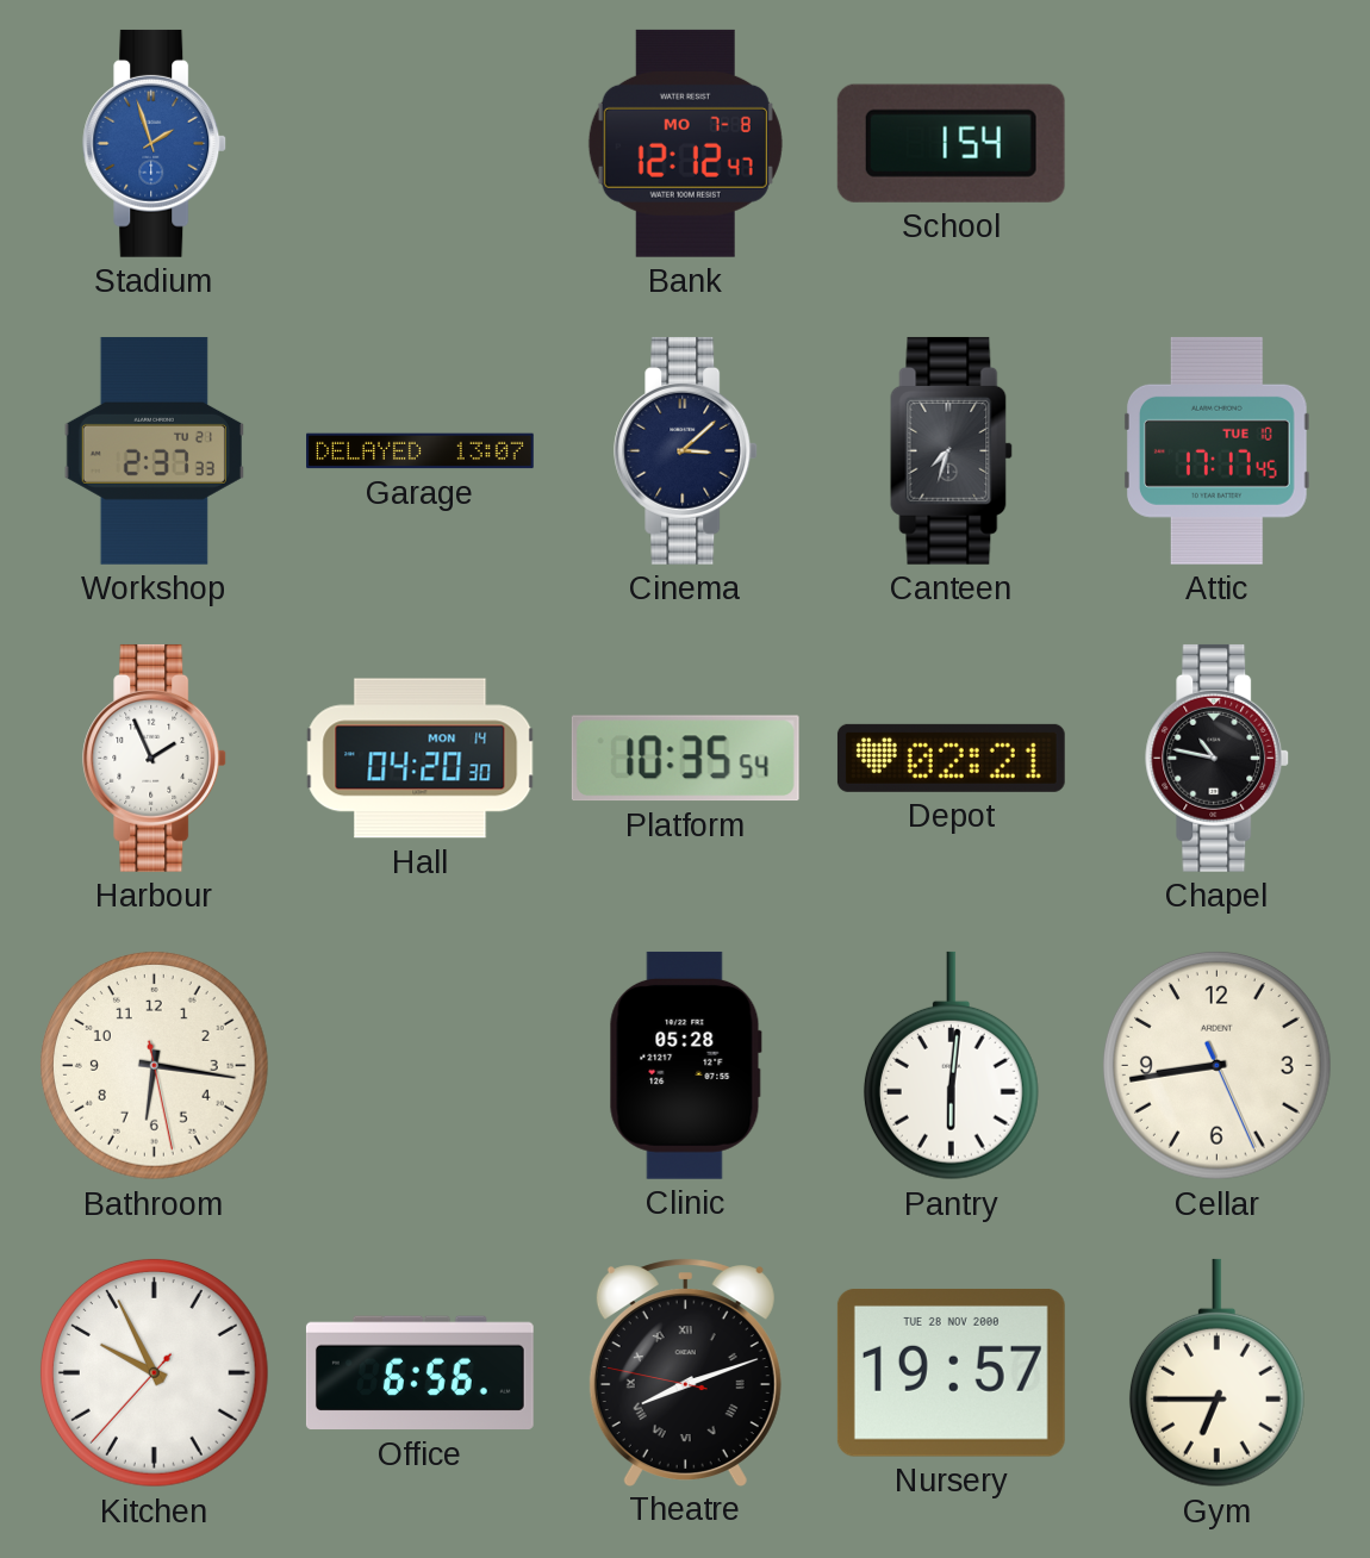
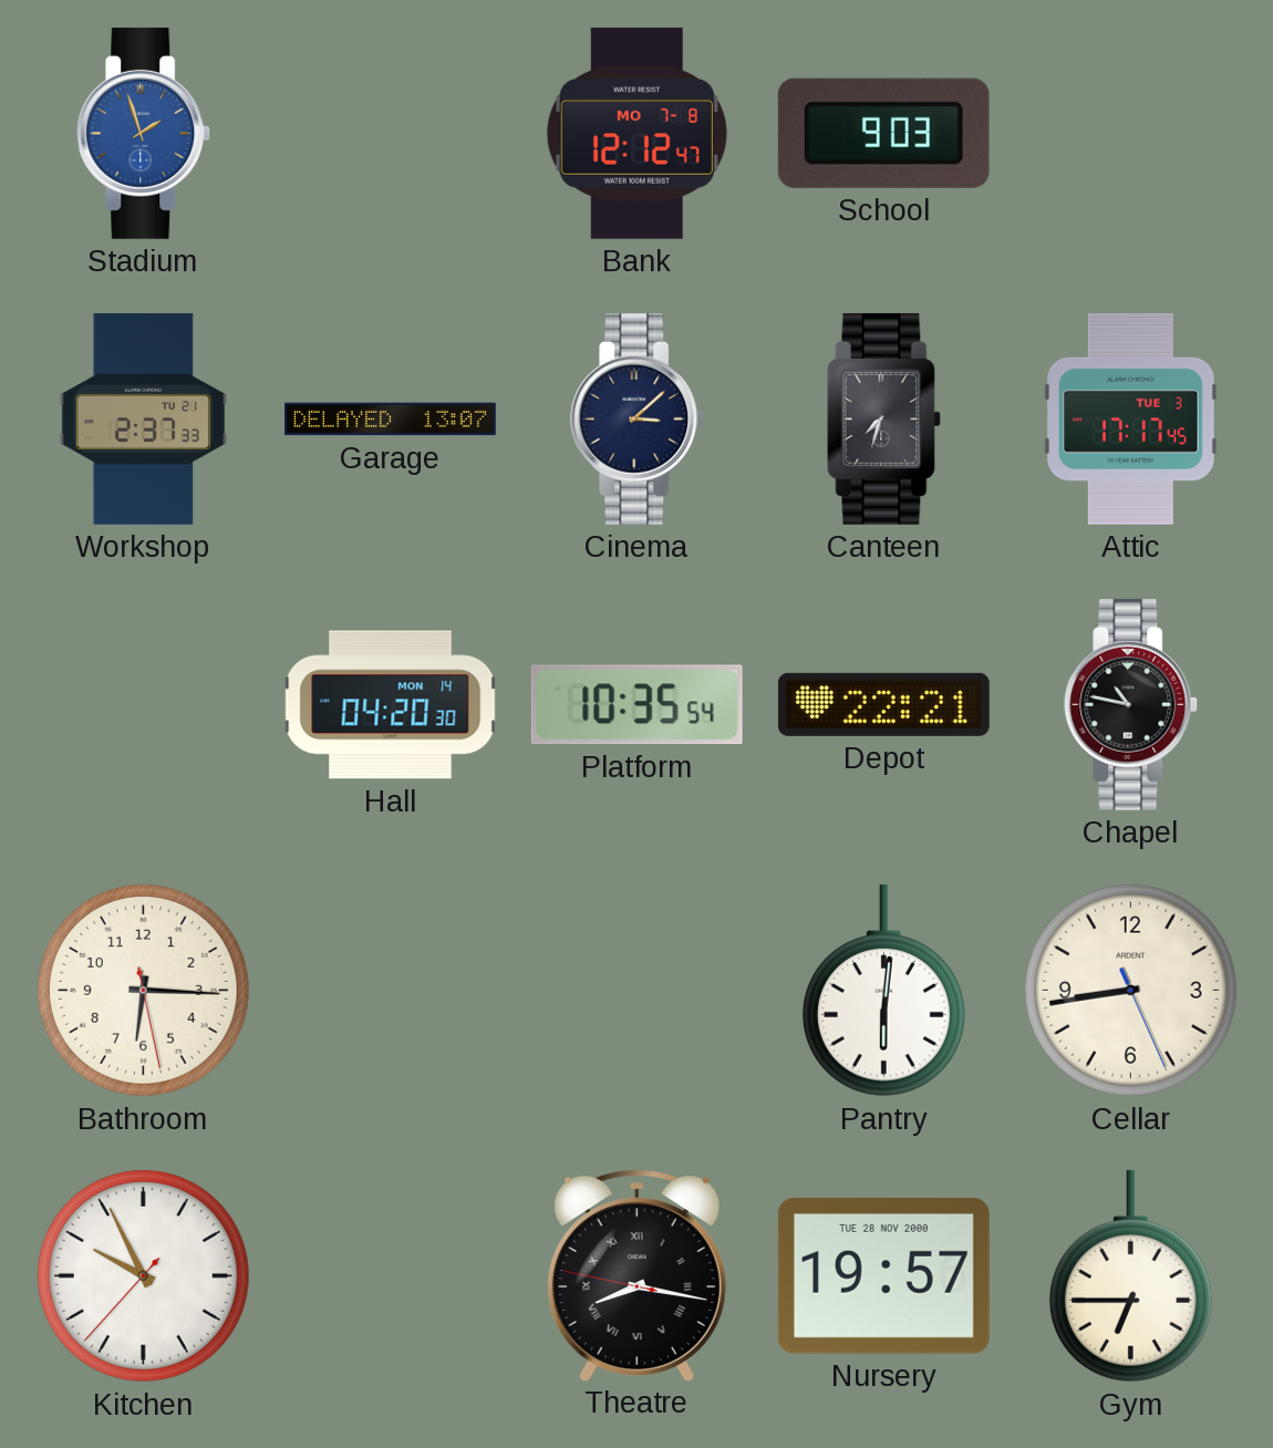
School: 1:54 -> 9:03
Attic date: TUE 10 -> TUE 3
Harbour: 1:56 -> none
Depot: 02:21 -> 22:21
Bathroom: 6:16 -> 6:15
Clinic: 05:28 -> none
Office: 6:56 -> none
Theatre: 8:11 -> 8:16
